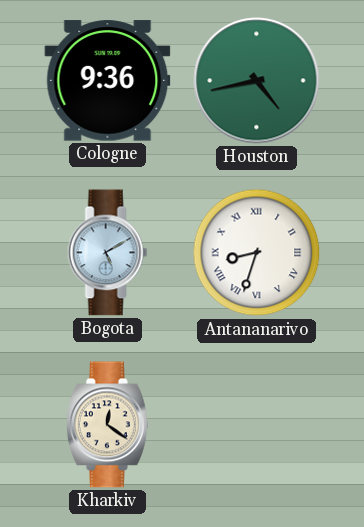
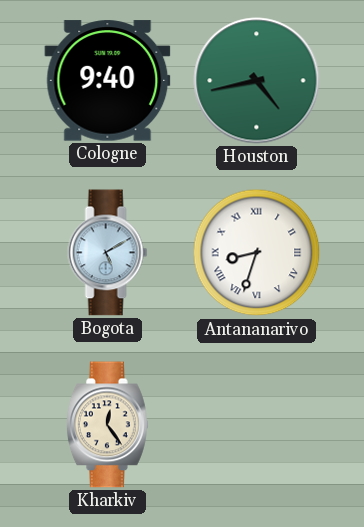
Cologne: 9:36 -> 9:40
Kharkiv: 12:21 -> 12:24
